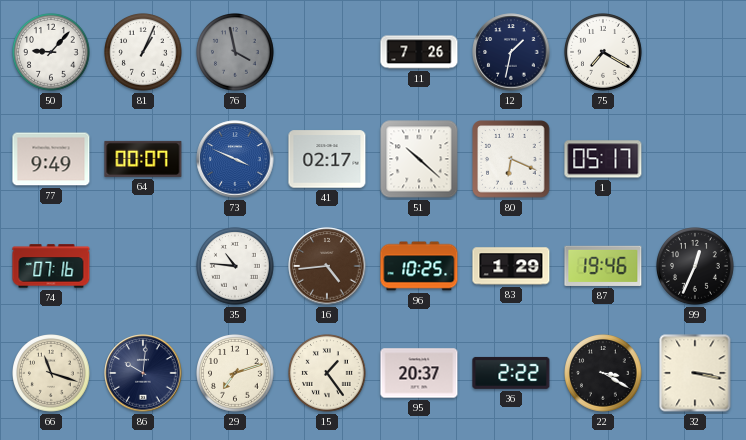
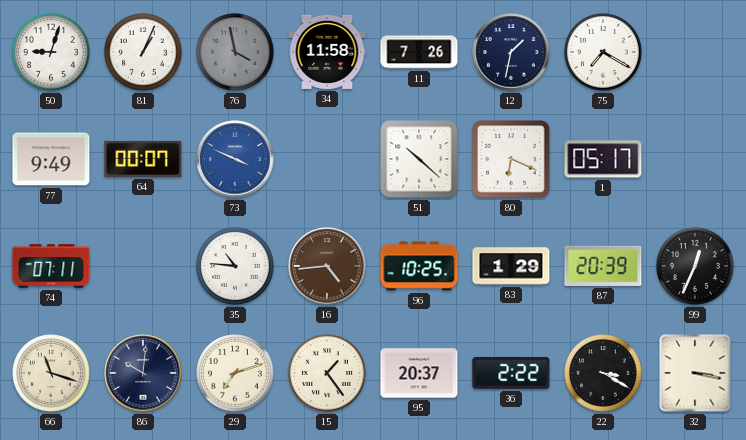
50: 9:07 -> 9:03
34: none -> 11:58
41: 02:17 -> none
74: 07:16 -> 07:11
87: 19:46 -> 20:39
